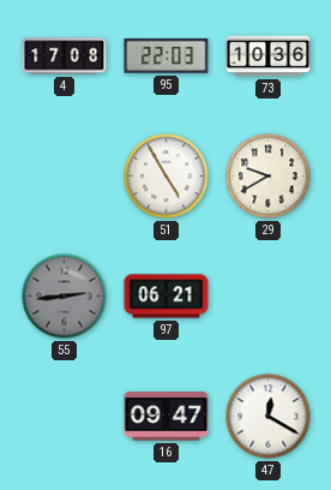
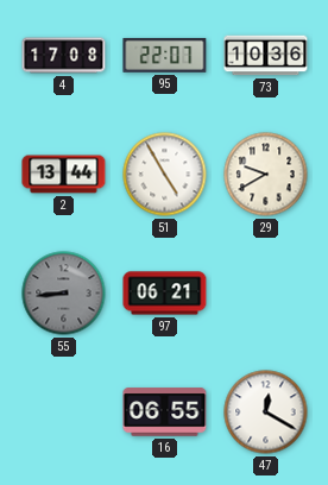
95: 22:03 -> 22:07
2: none -> 13:44
55: 2:44 -> 8:44
16: 09:47 -> 06:55
